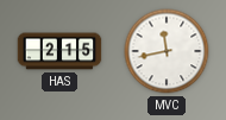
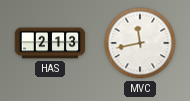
HAS: 2:15 -> 2:13
